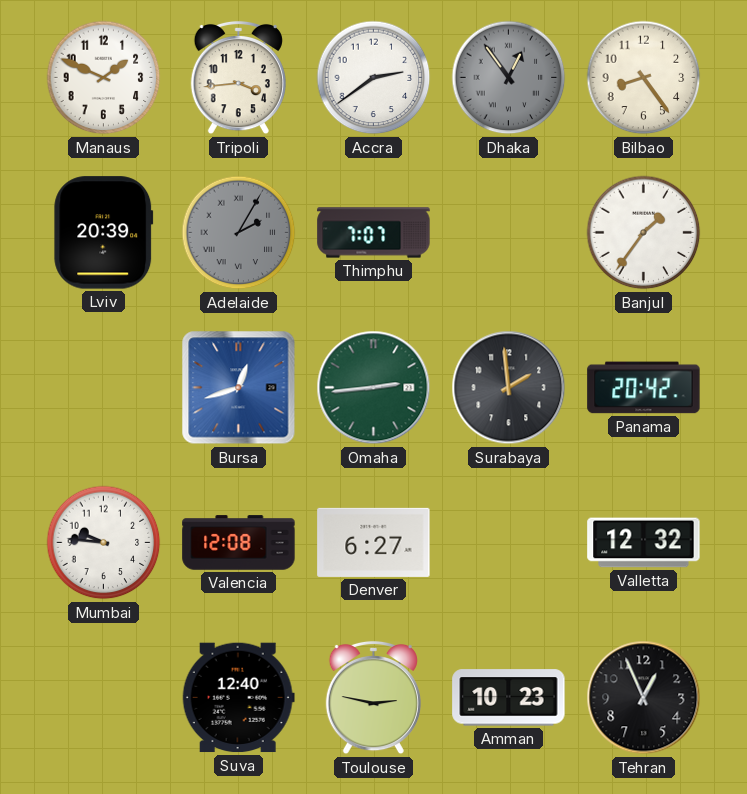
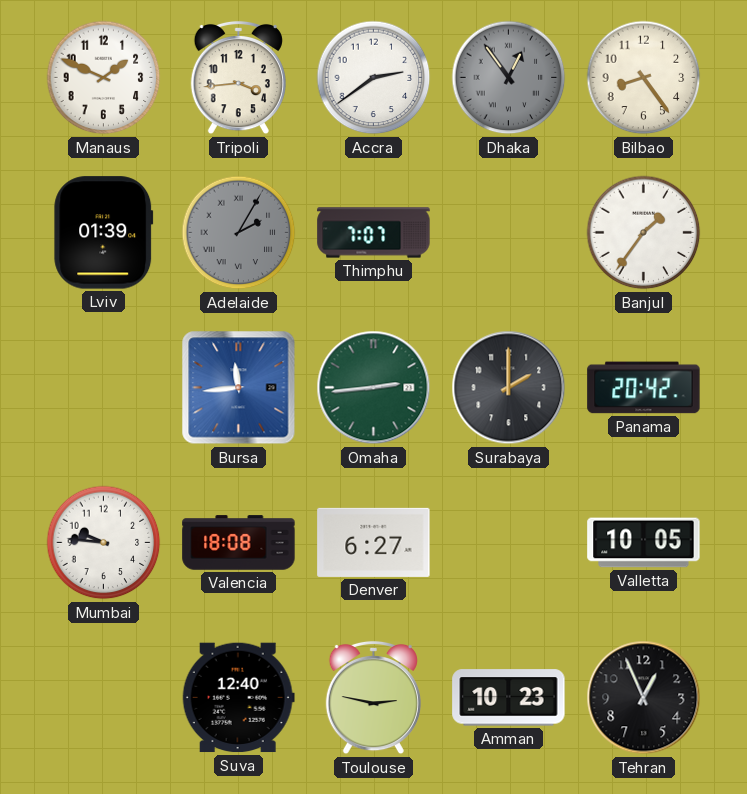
Lviv: 20:39 -> 01:39
Bursa: 12:42 -> 11:44
Surabaya: 1:59 -> 2:00
Valencia: 12:08 -> 18:08
Valletta: 12:32 -> 10:05
